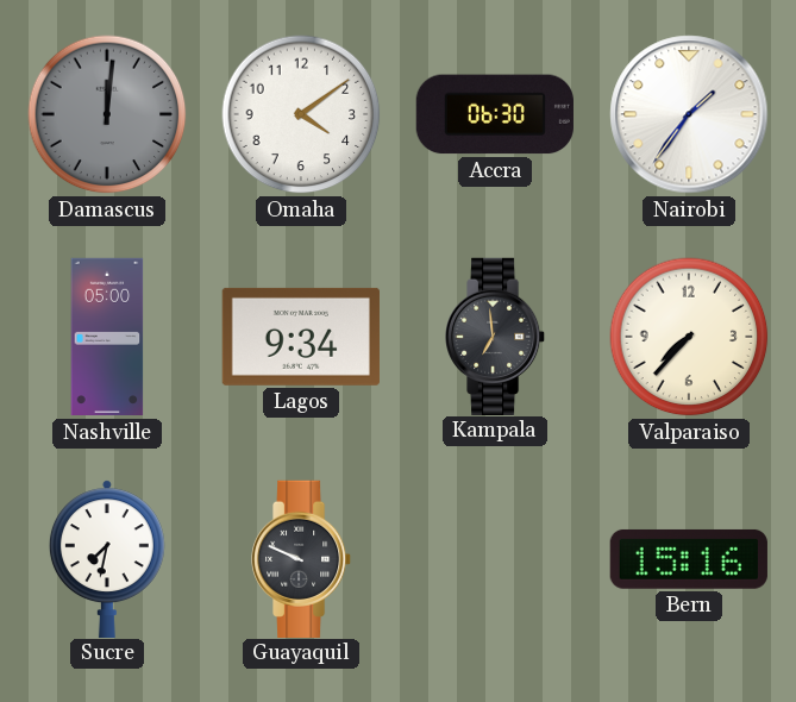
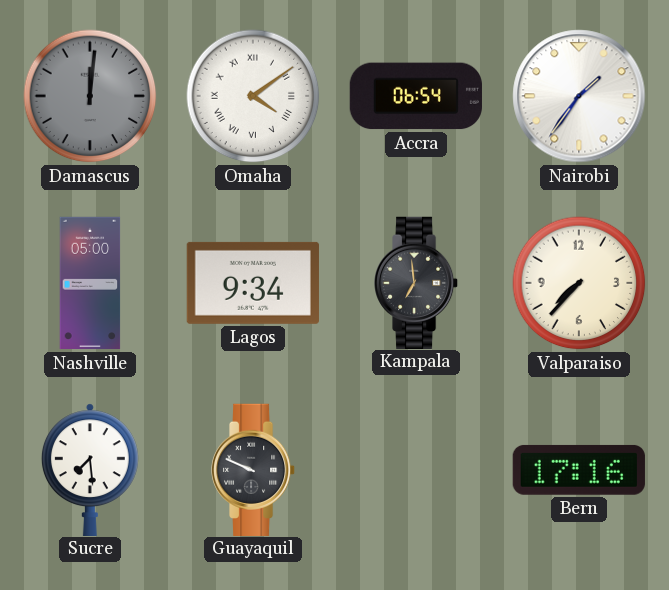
Omaha numerals: Arabic -> Roman
Accra: 06:30 -> 06:54
Sucre: 7:32 -> 7:29
Bern: 15:16 -> 17:16
